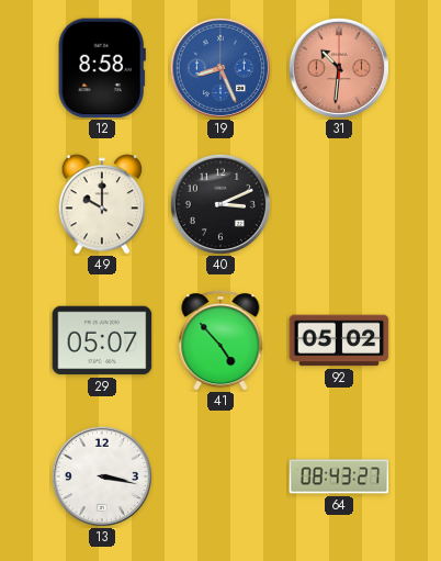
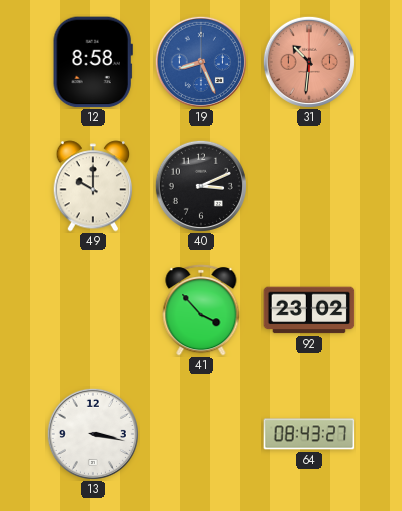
29: 05:07 -> none
41: 4:53 -> 3:53
92: 05:02 -> 23:02
